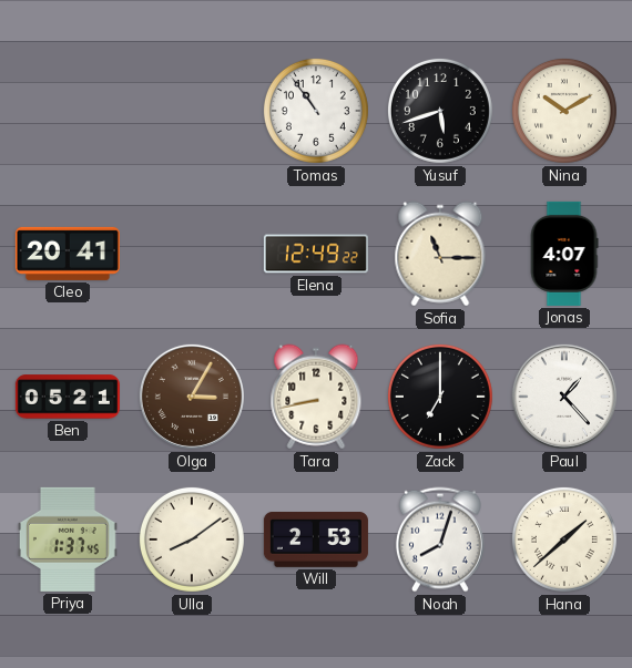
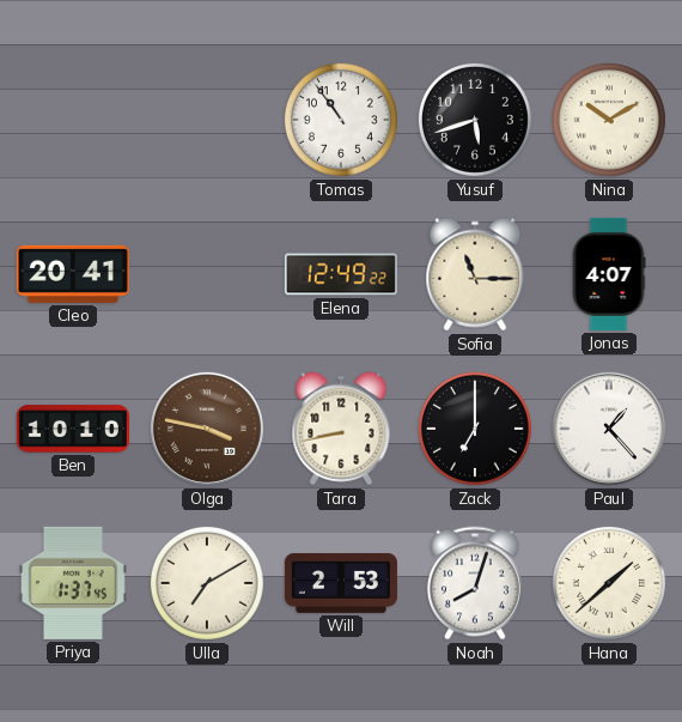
Ben: 05:21 -> 10:10
Olga: 3:05 -> 3:47
Ulla: 8:09 -> 7:10
